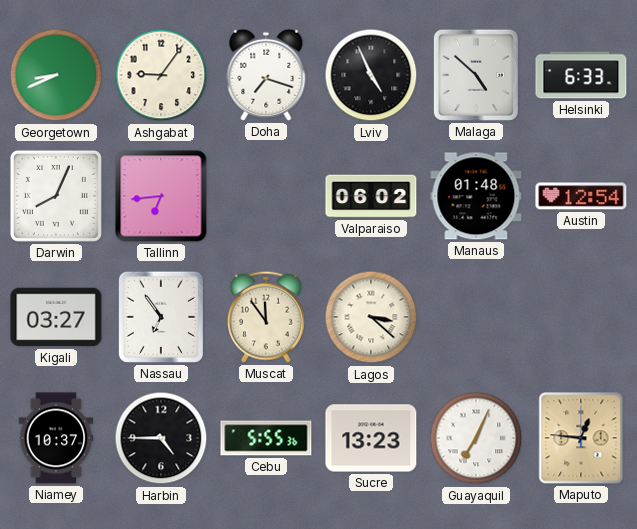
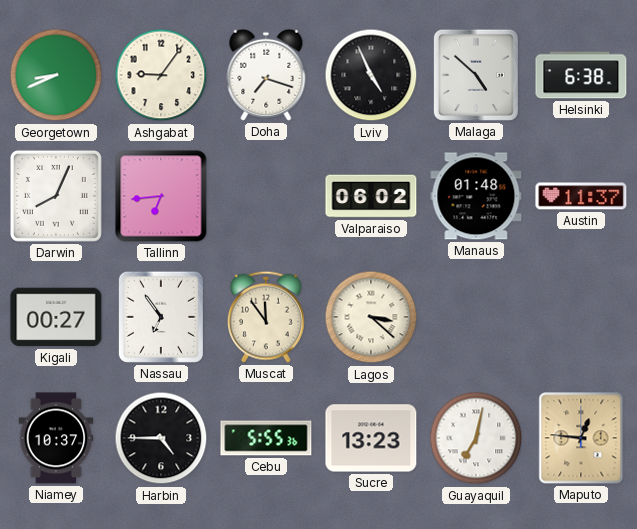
Helsinki: 6:33 -> 6:38
Austin: 12:54 -> 11:37
Kigali: 03:27 -> 00:27
Guayaquil: 7:04 -> 7:02
